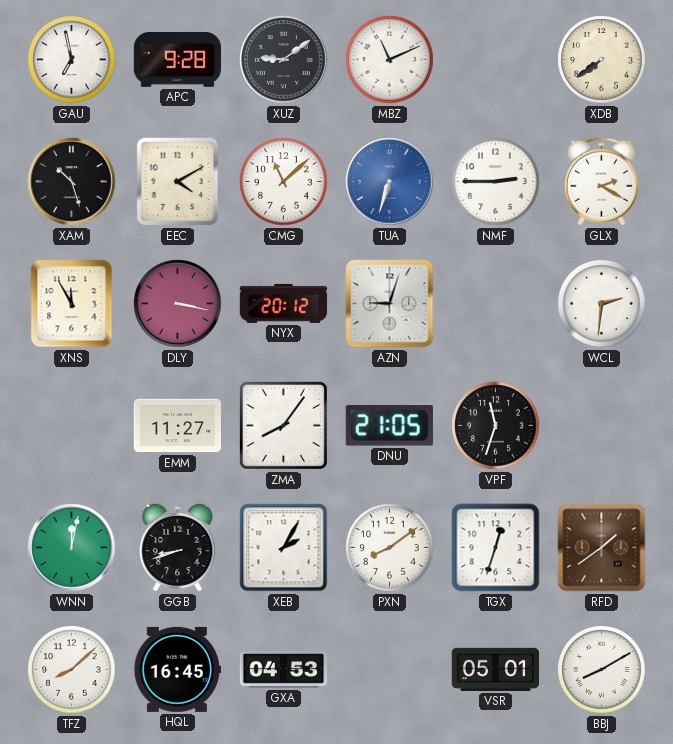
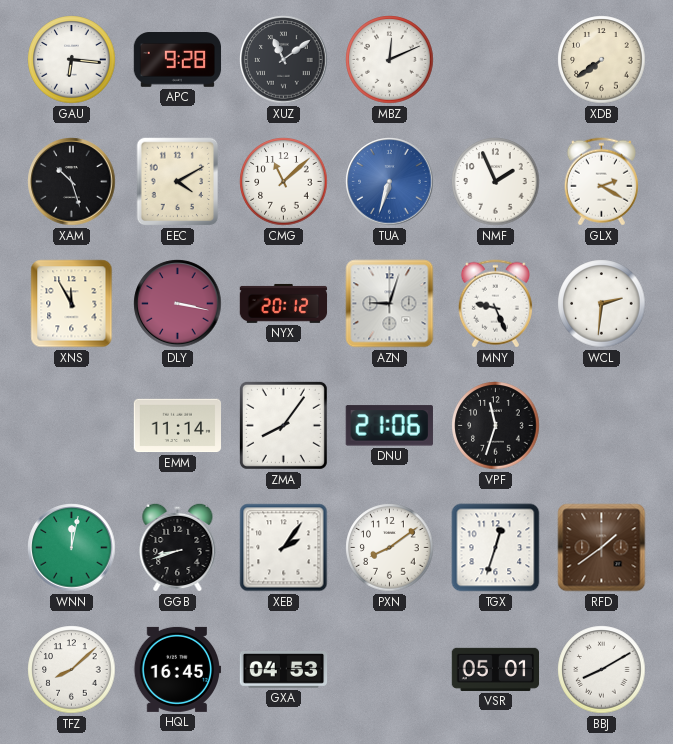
GAU: 6:58 -> 6:16
XUZ: 9:09 -> 11:09
MBZ: 11:11 -> 12:11
NMF: 2:45 -> 1:56
MNY: none -> 9:26
EMM: 11:27 -> 11:14
DNU: 21:05 -> 21:06
XEB: 2:05 -> 2:06
